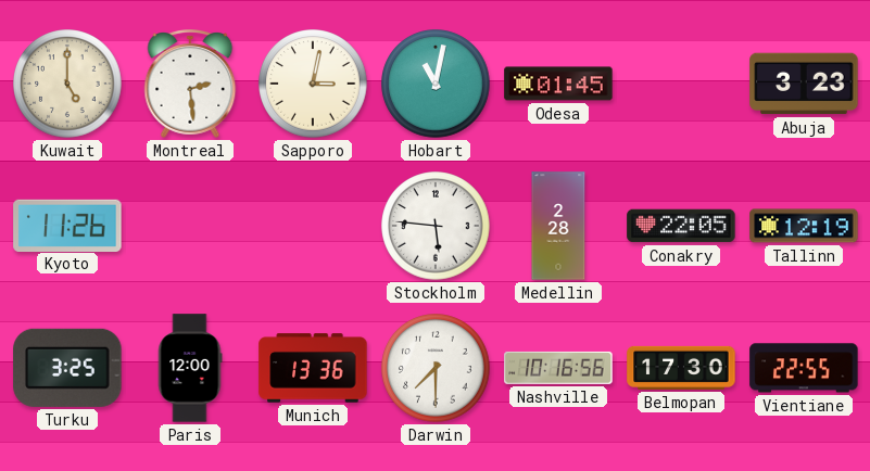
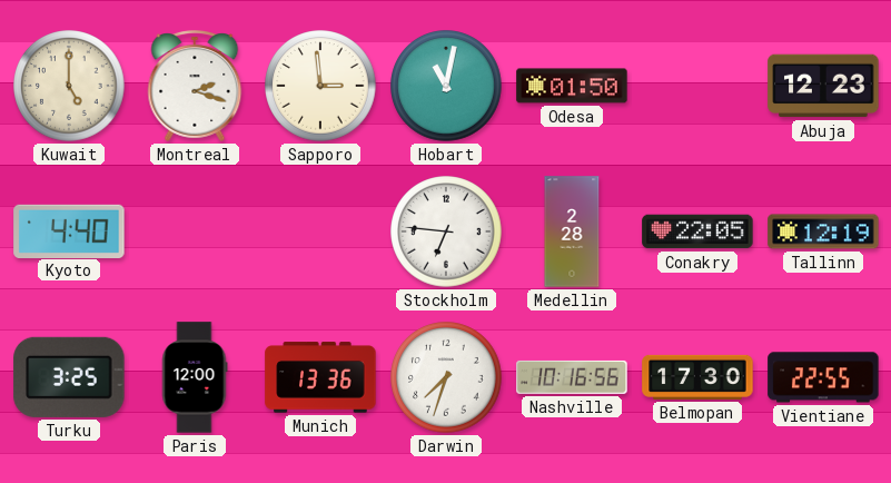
Montreal: 2:29 -> 2:18
Sapporo: 3:02 -> 2:59
Odesa: 01:45 -> 01:50
Abuja: 3:23 -> 12:23
Kyoto: 11:26 -> 4:40
Stockholm: 5:46 -> 6:46
Darwin: 7:30 -> 7:33
